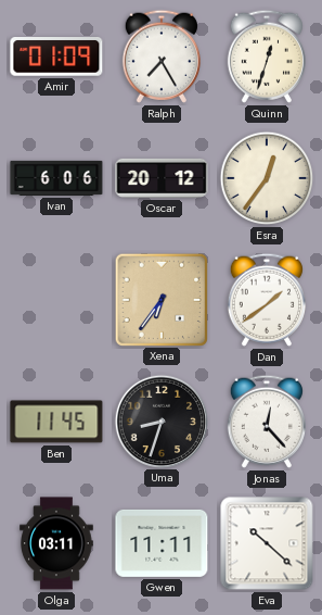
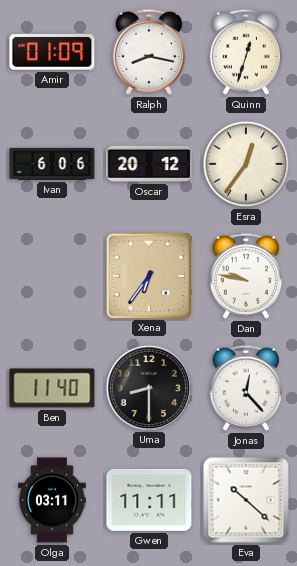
Ralph: 7:25 -> 8:17
Dan: 1:39 -> 9:47
Ben: 11:45 -> 11:40
Uma: 8:33 -> 8:30
